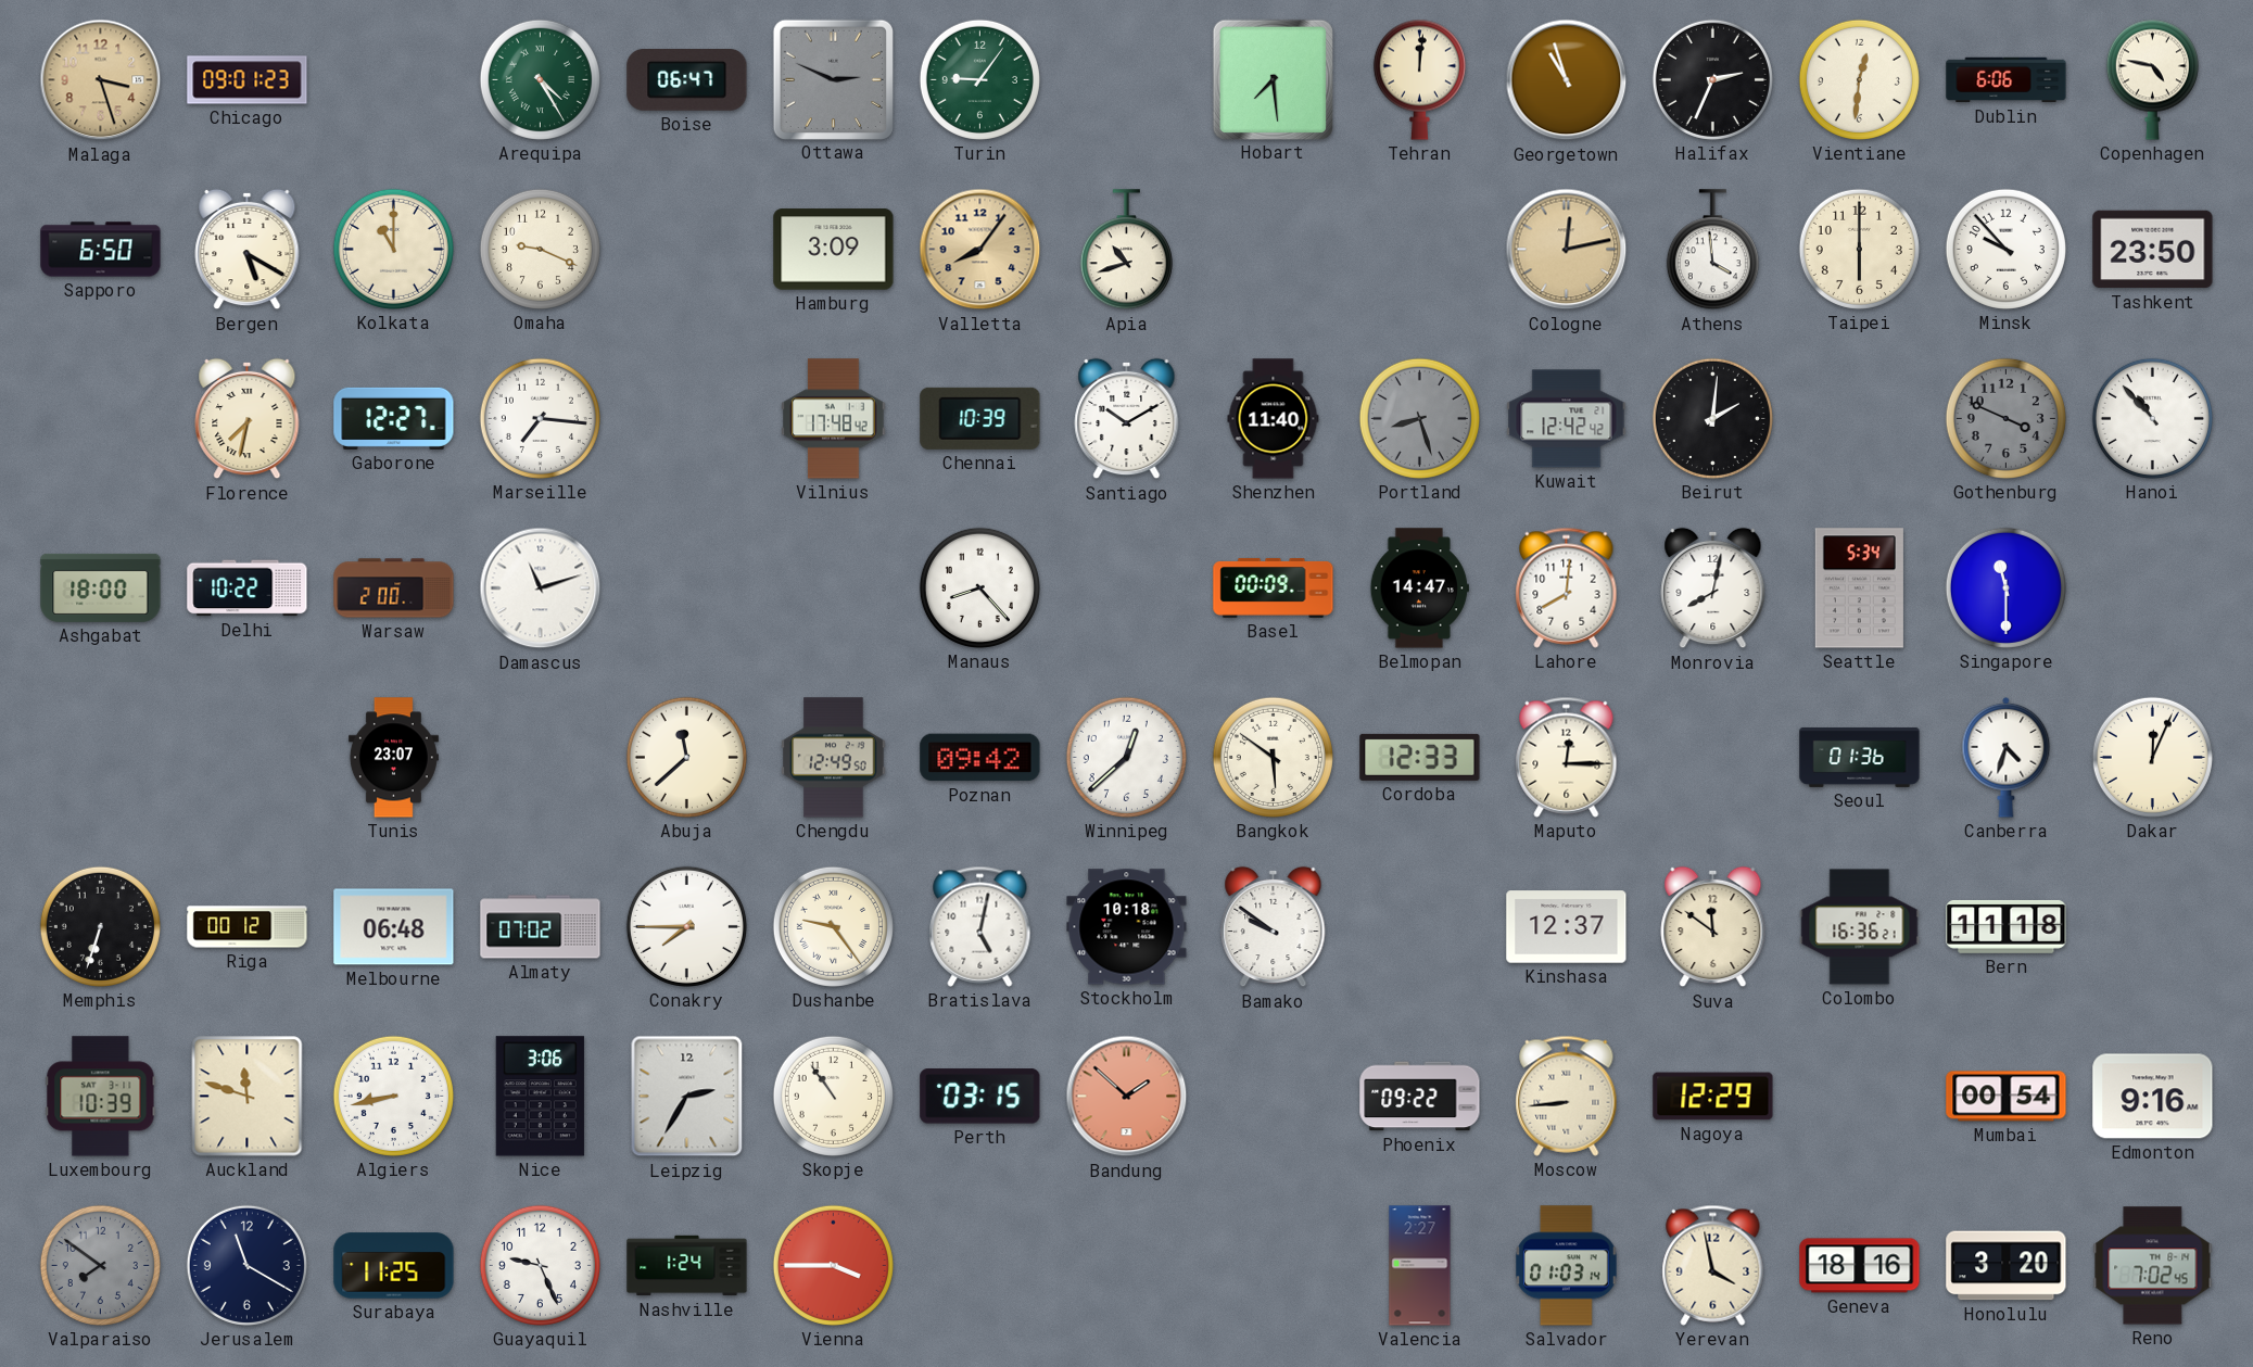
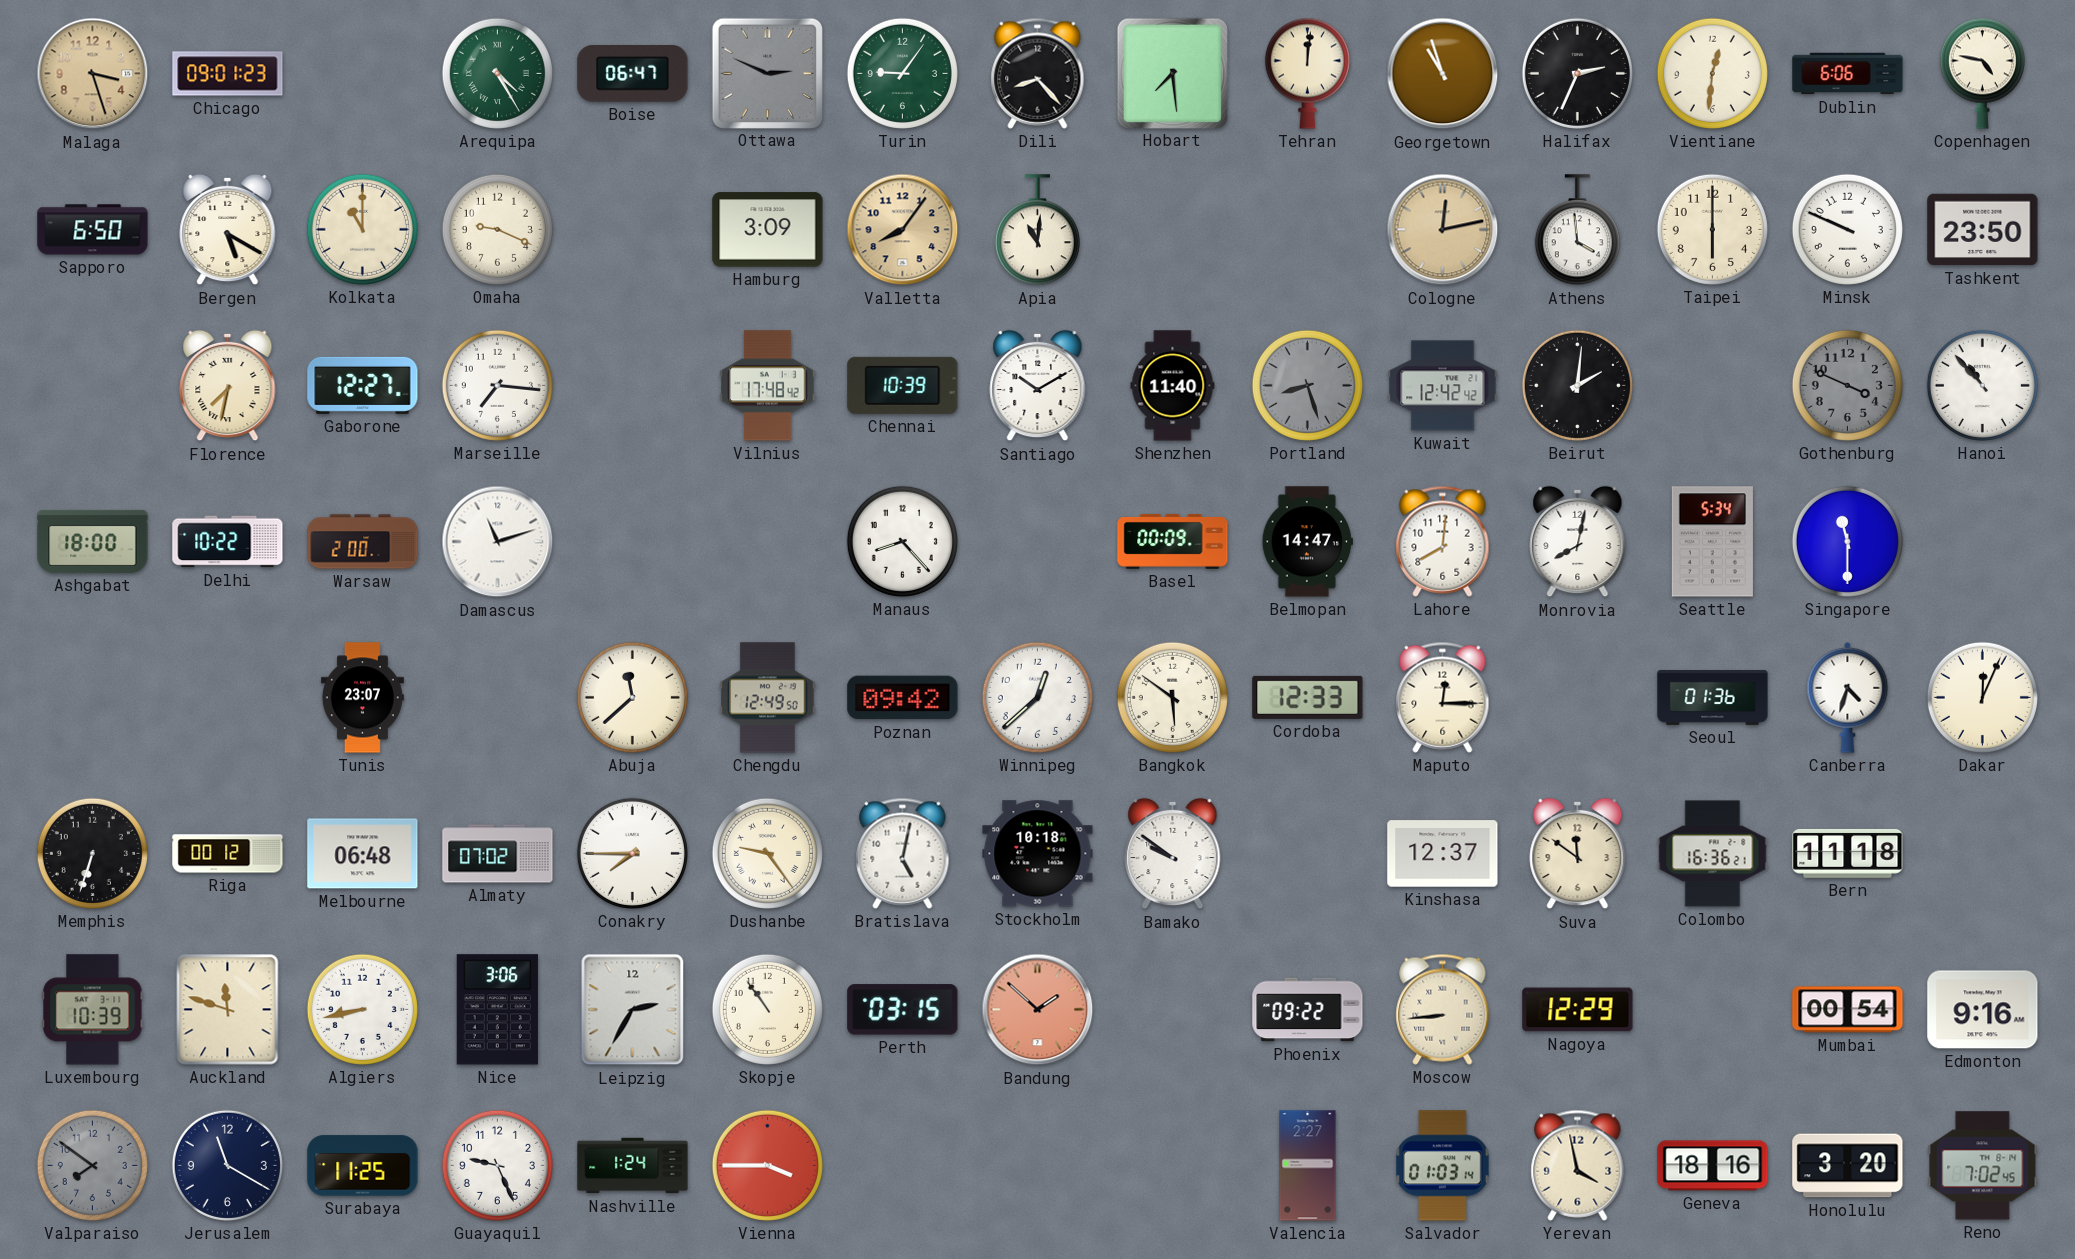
Dili: none -> 8:23
Apia: 10:42 -> 11:01
Minsk: 9:53 -> 9:49
